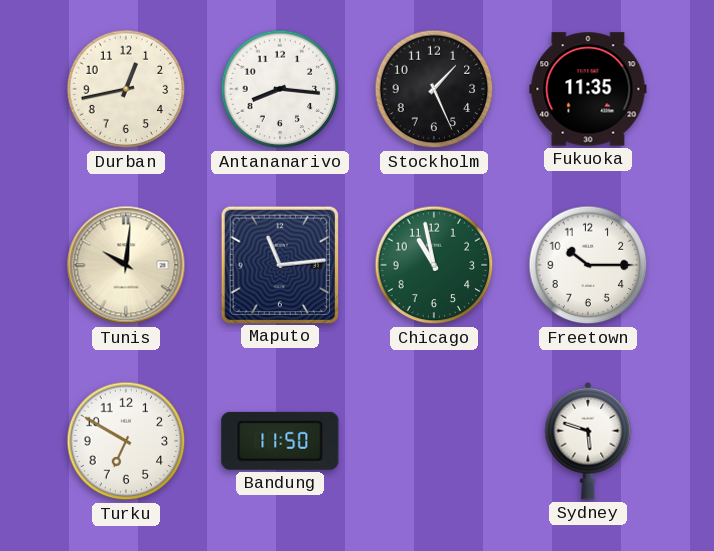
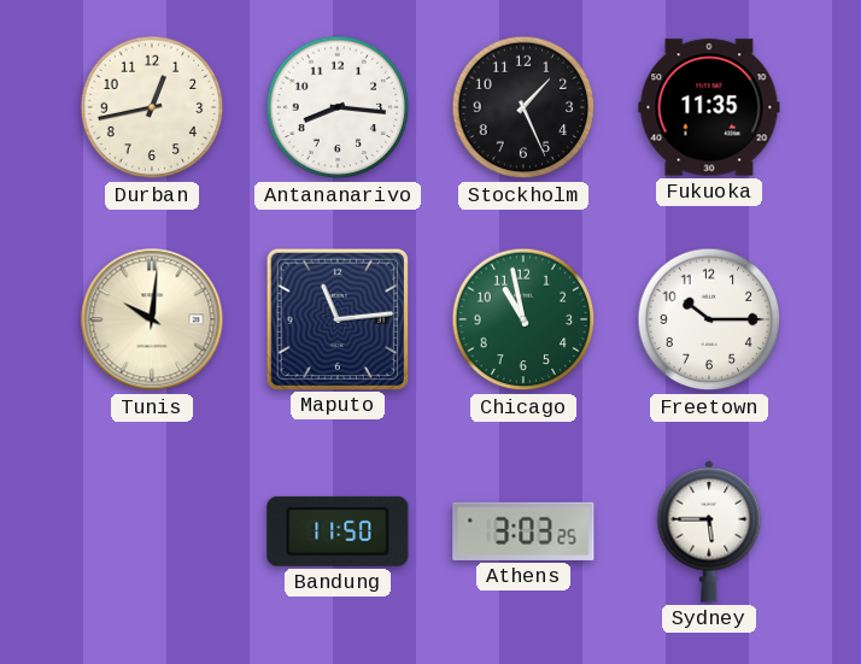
Turku: 6:50 -> none
Athens: none -> 3:03
Sydney: 5:48 -> 5:45
